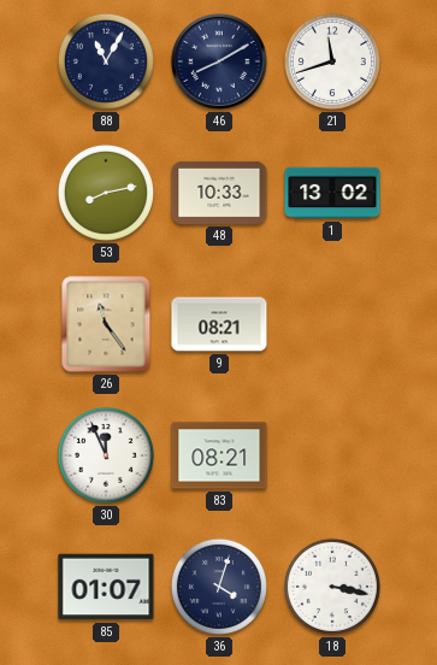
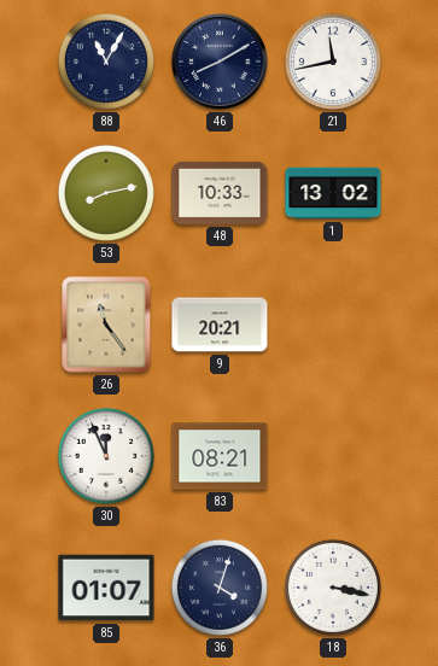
21: 11:42 -> 11:43
9: 08:21 -> 20:21
